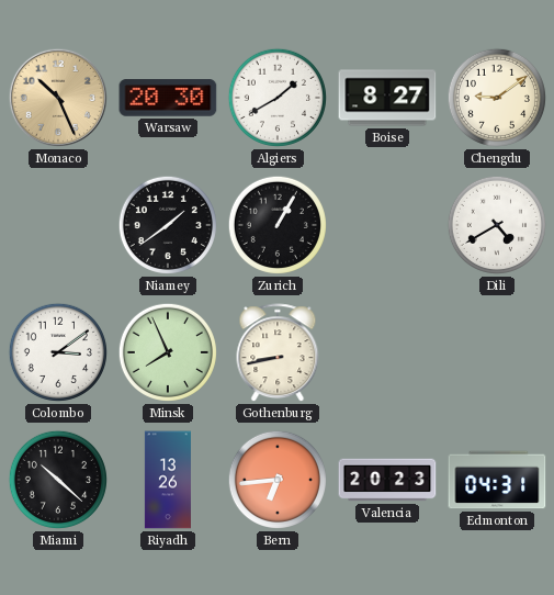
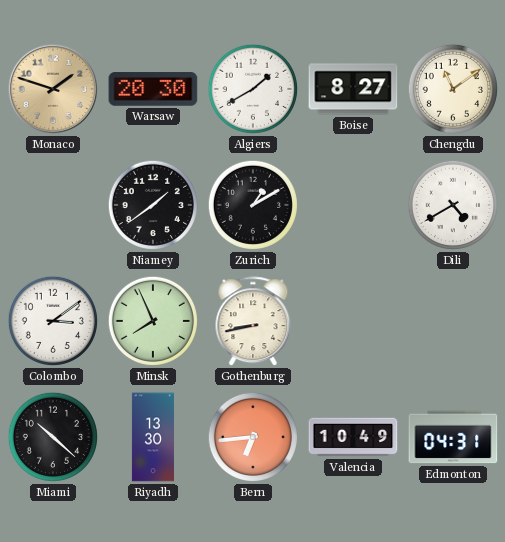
Monaco: 10:26 -> 1:48
Chengdu: 9:09 -> 11:09
Zurich: 1:05 -> 1:10
Riyadh: 13:26 -> 13:30
Valencia: 20:23 -> 10:49
